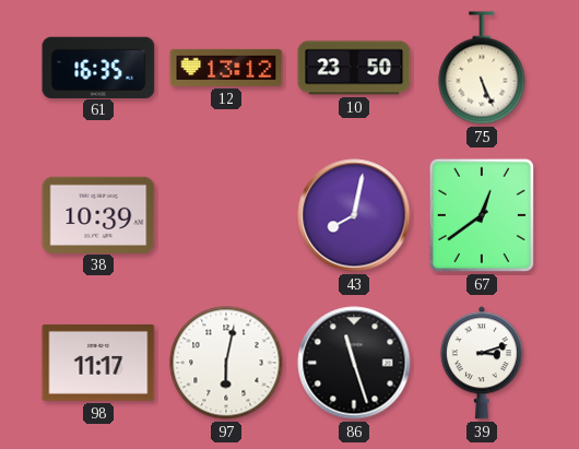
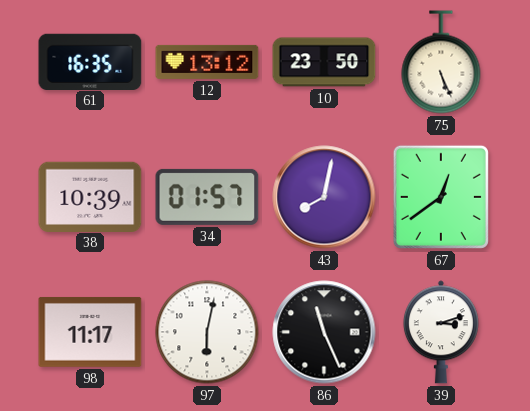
34: none -> 01:57
86: 11:27 -> 11:26
